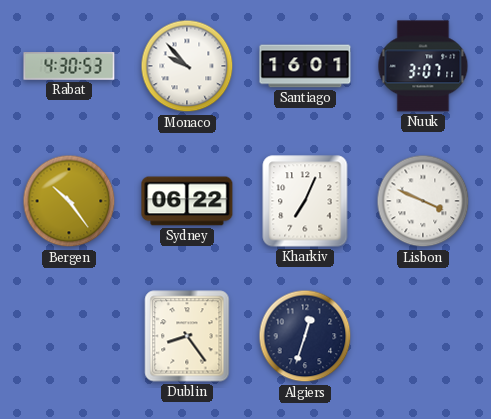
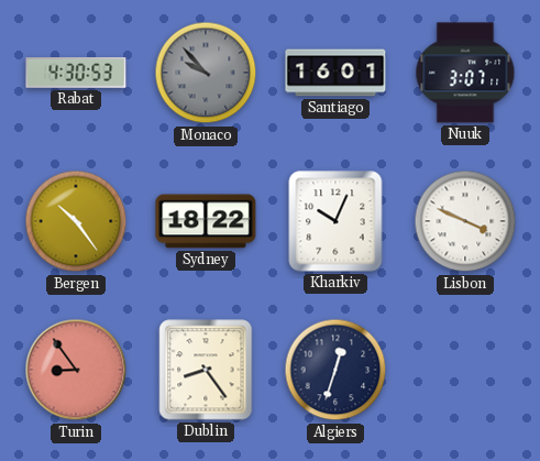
Monaco dial: white -> grey
Sydney: 06:22 -> 18:22
Kharkiv: 7:04 -> 10:04
Turin: none -> 8:54
